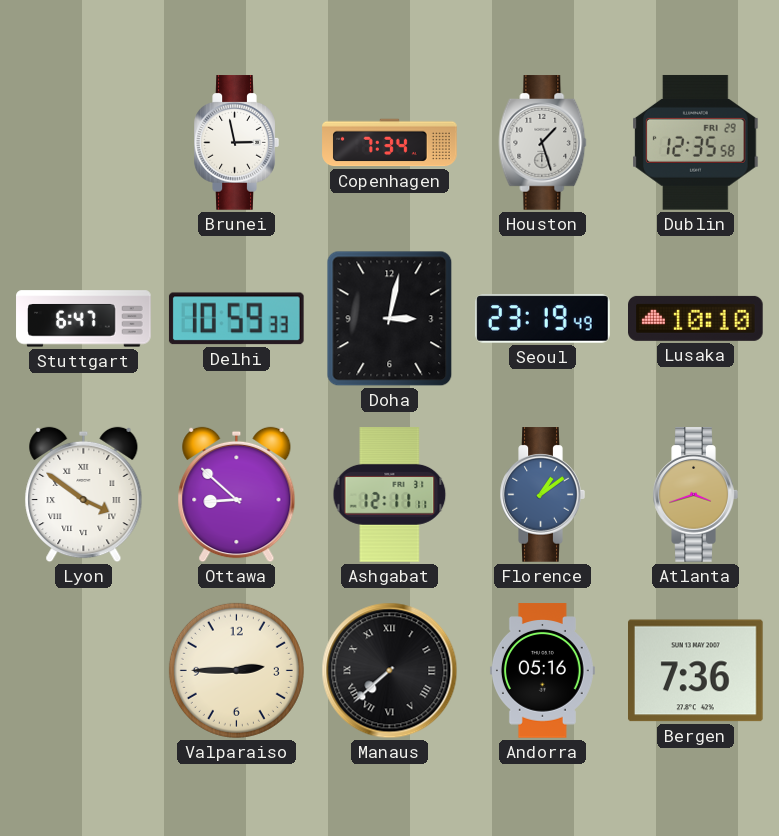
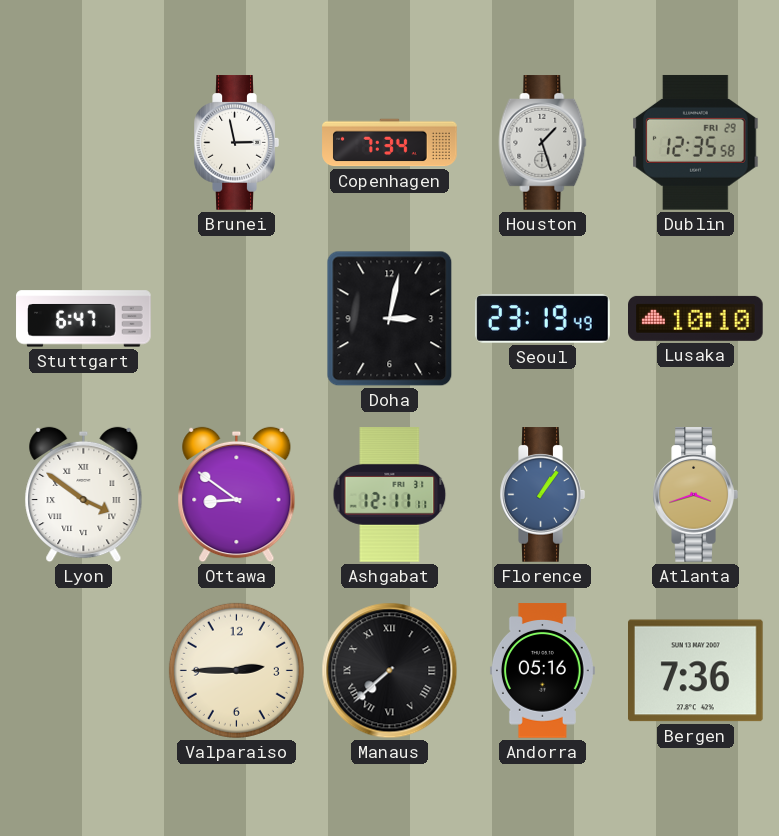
Delhi: 10:59 -> none
Ottawa: 8:52 -> 8:51
Florence: 1:09 -> 1:06
